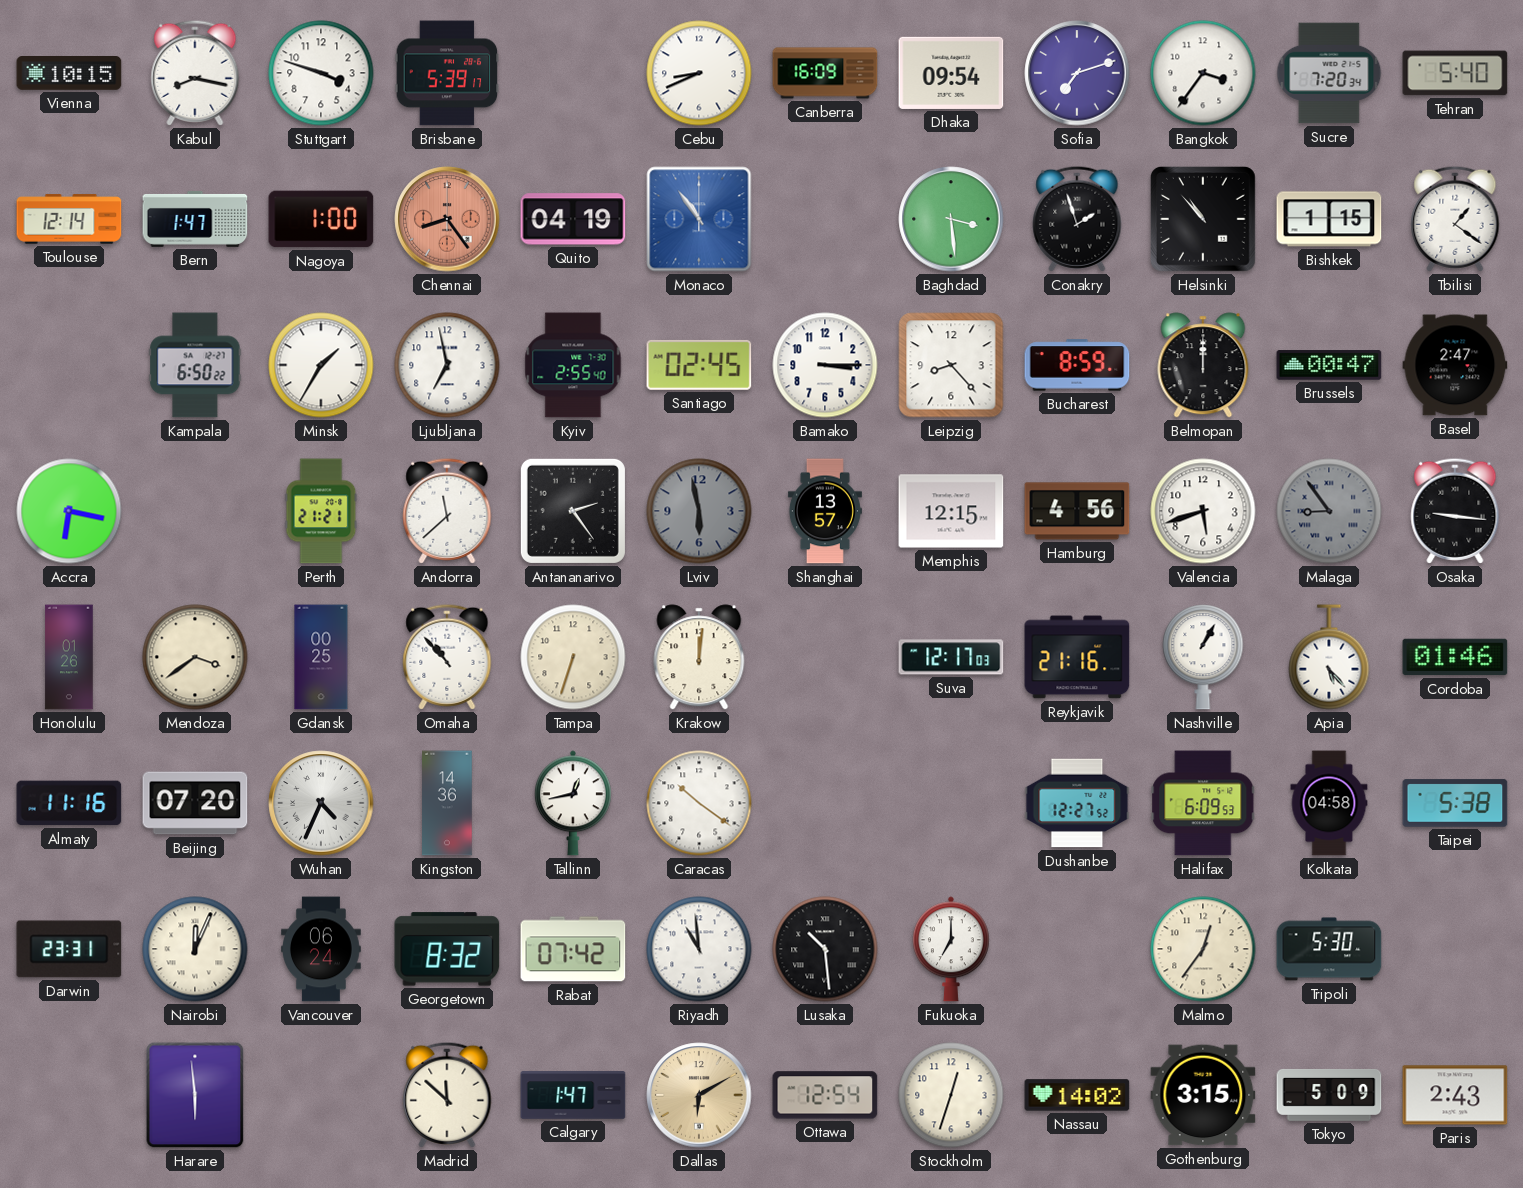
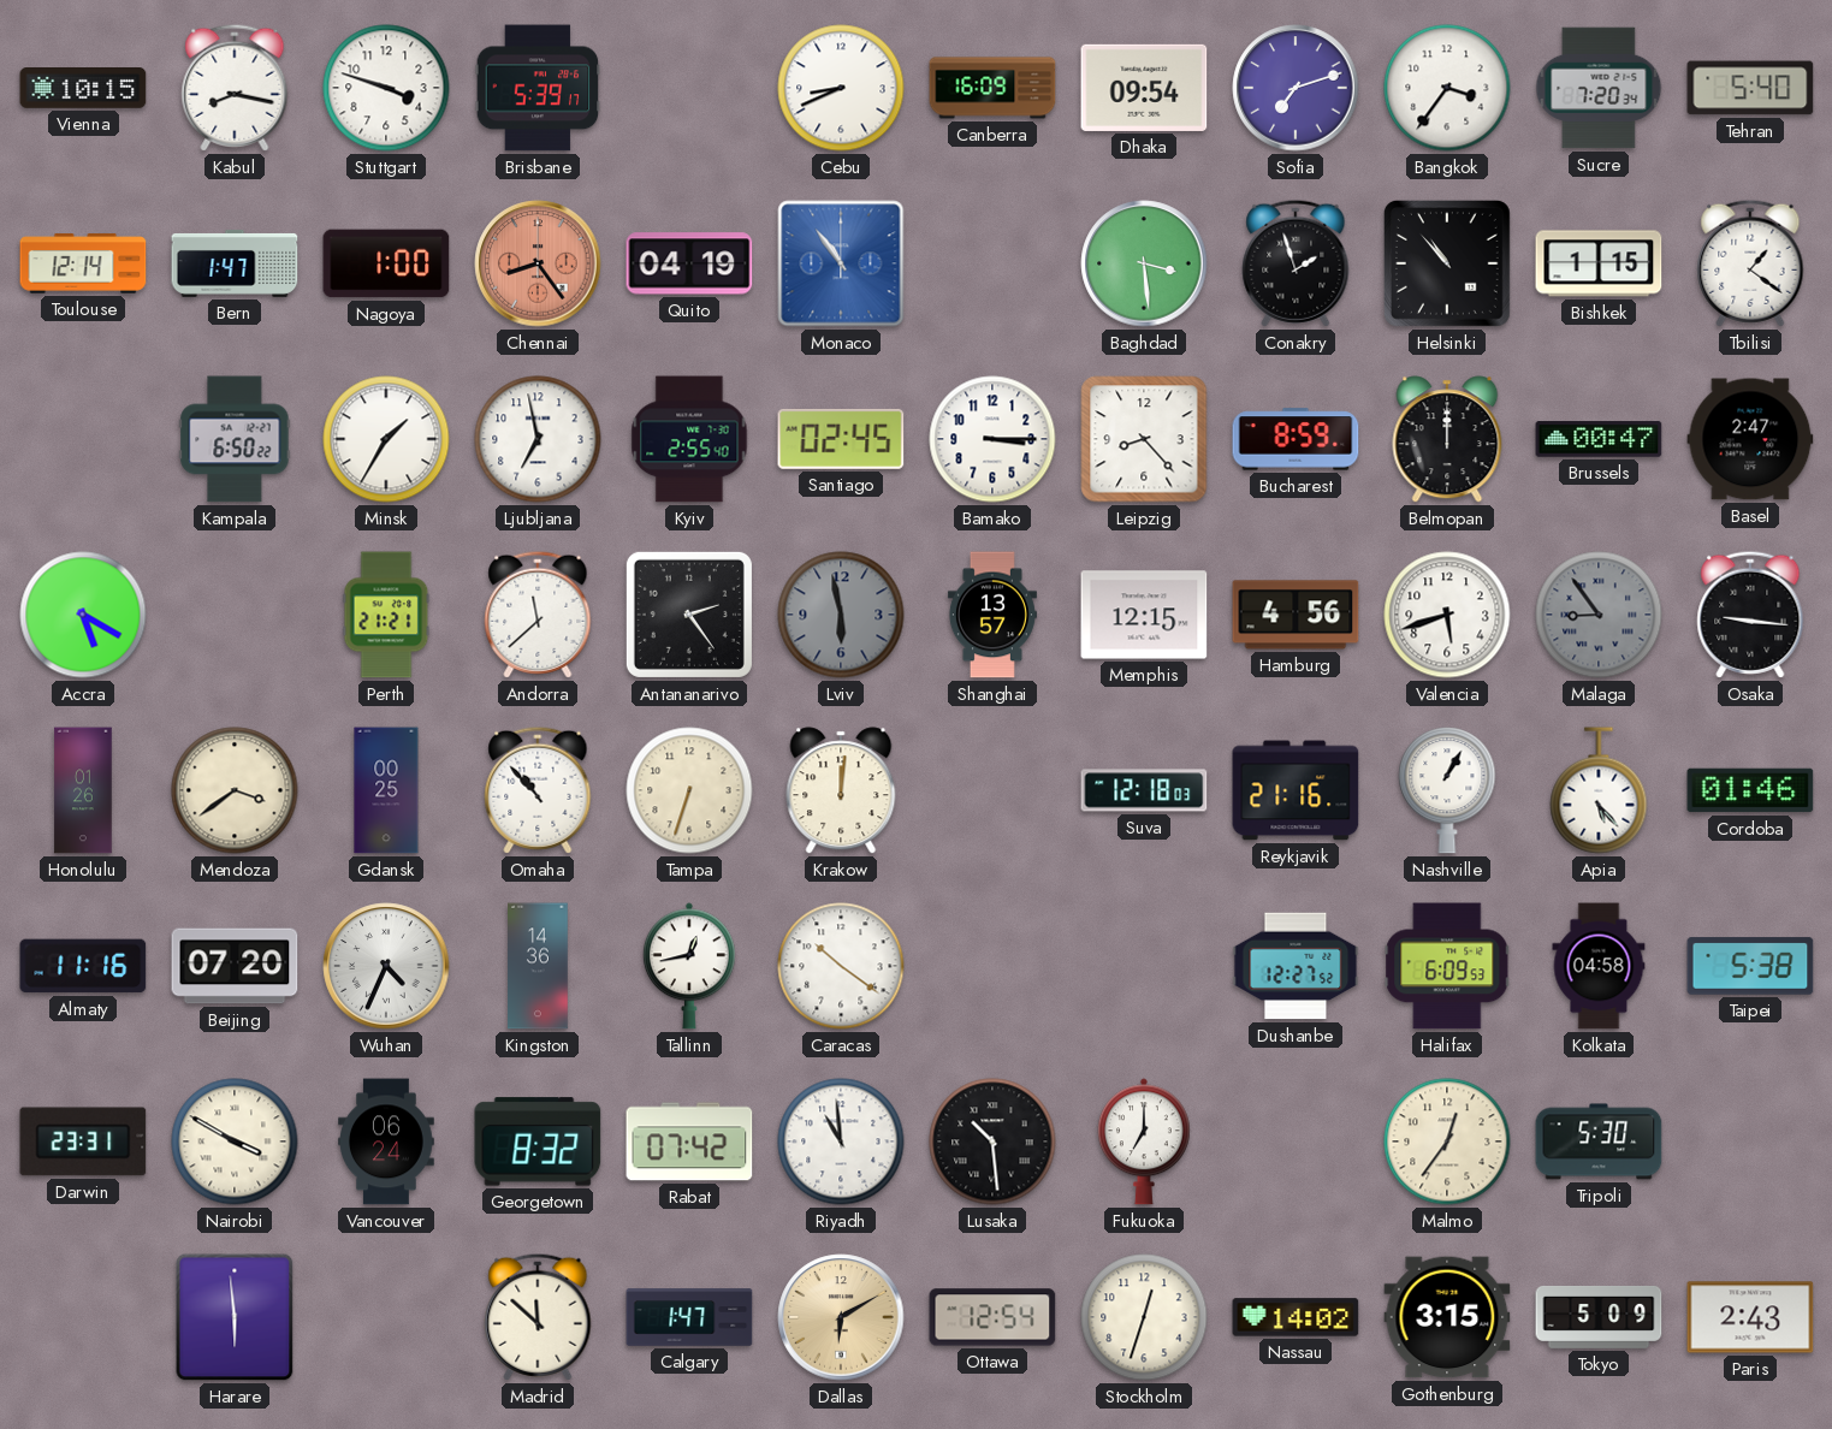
Accra: 6:17 -> 5:20
Suva: 12:17 -> 12:18
Nairobi: 12:04 -> 3:50
